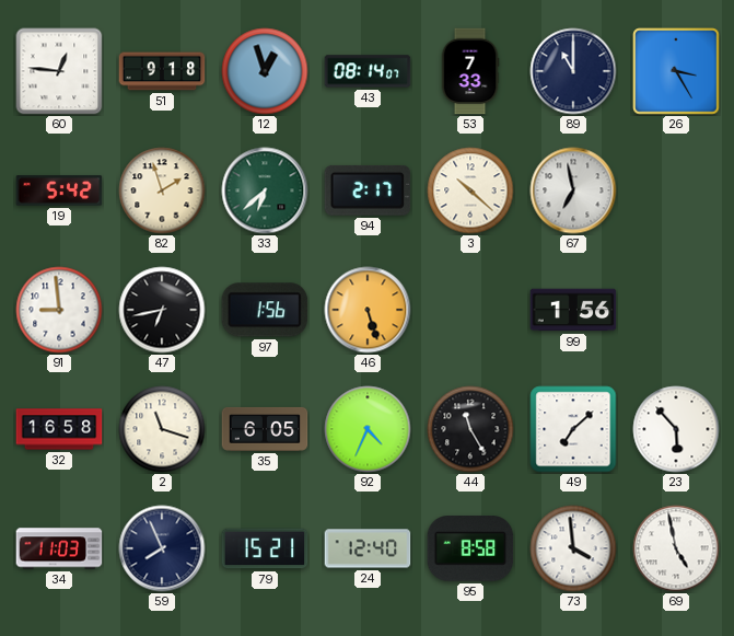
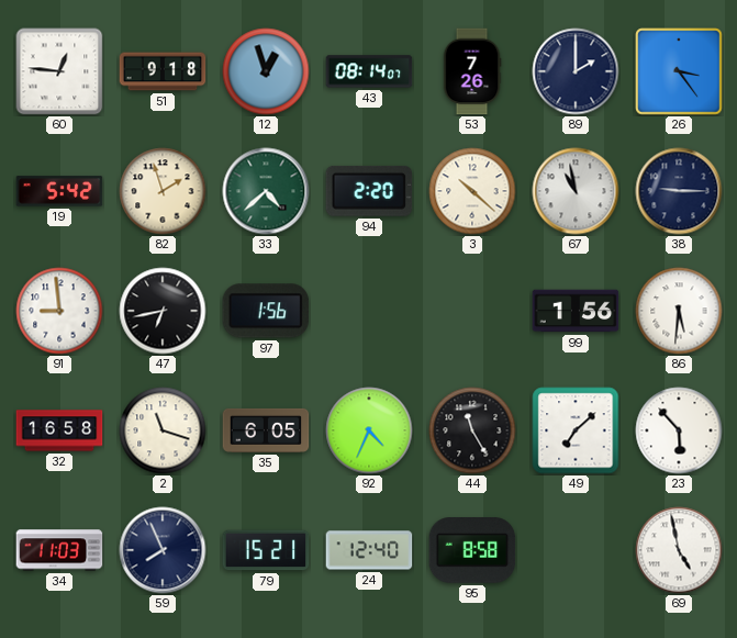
53: 7:33 -> 7:26
89: 11:00 -> 2:00
26: 3:25 -> 3:24
33: 6:38 -> 4:38
94: 2:17 -> 2:20
67: 6:58 -> 10:58
38: none -> 9:15
46: 5:27 -> none
86: none -> 5:31
73: 3:59 -> none
